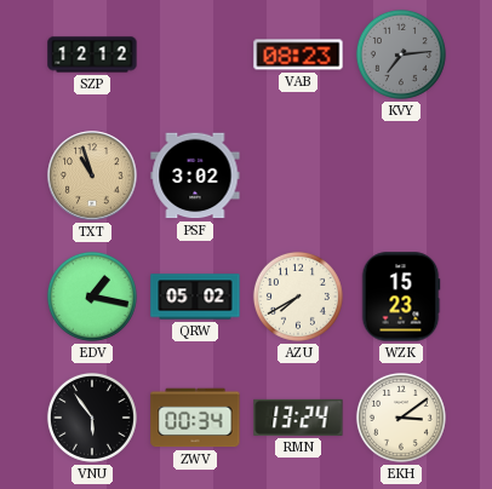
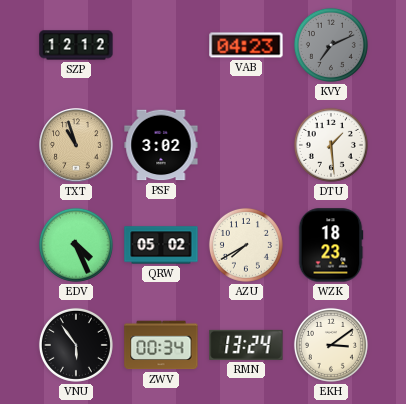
VAB: 08:23 -> 04:23
KVY: 7:14 -> 7:11
DTU: none -> 1:29
EDV: 1:17 -> 4:26
WZK: 15:23 -> 18:23
